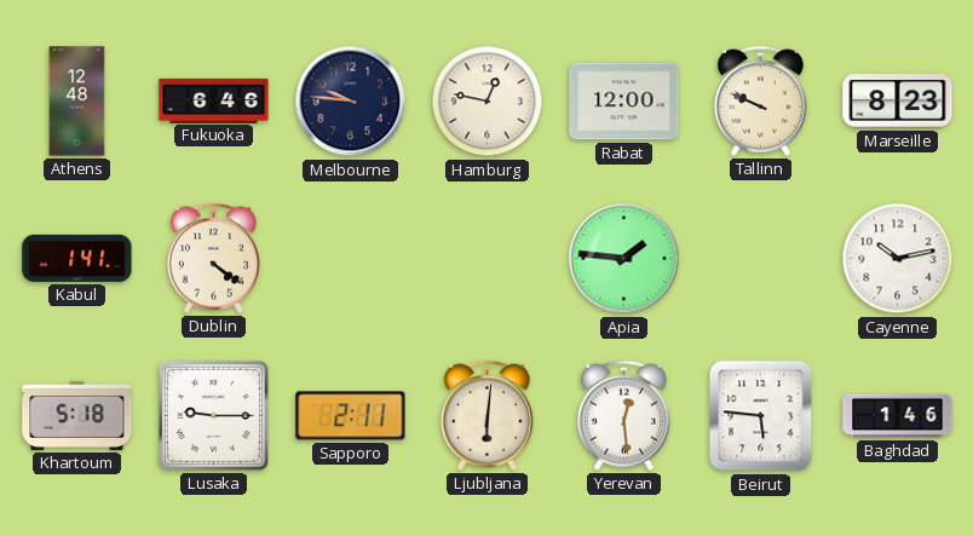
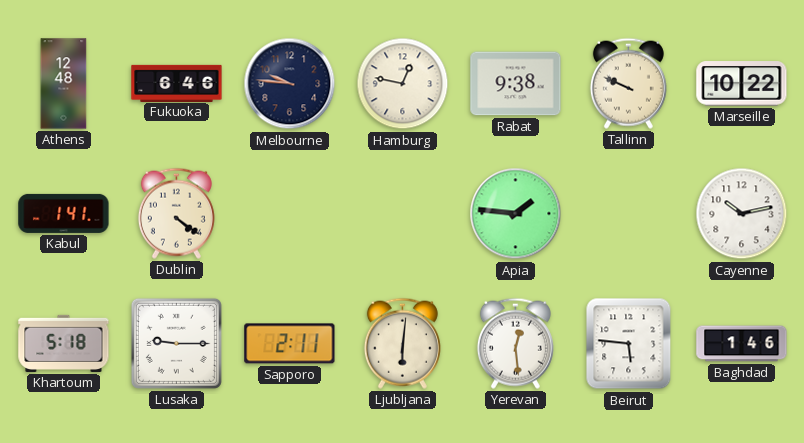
Rabat: 12:00 -> 9:38
Marseille: 8:23 -> 10:22
